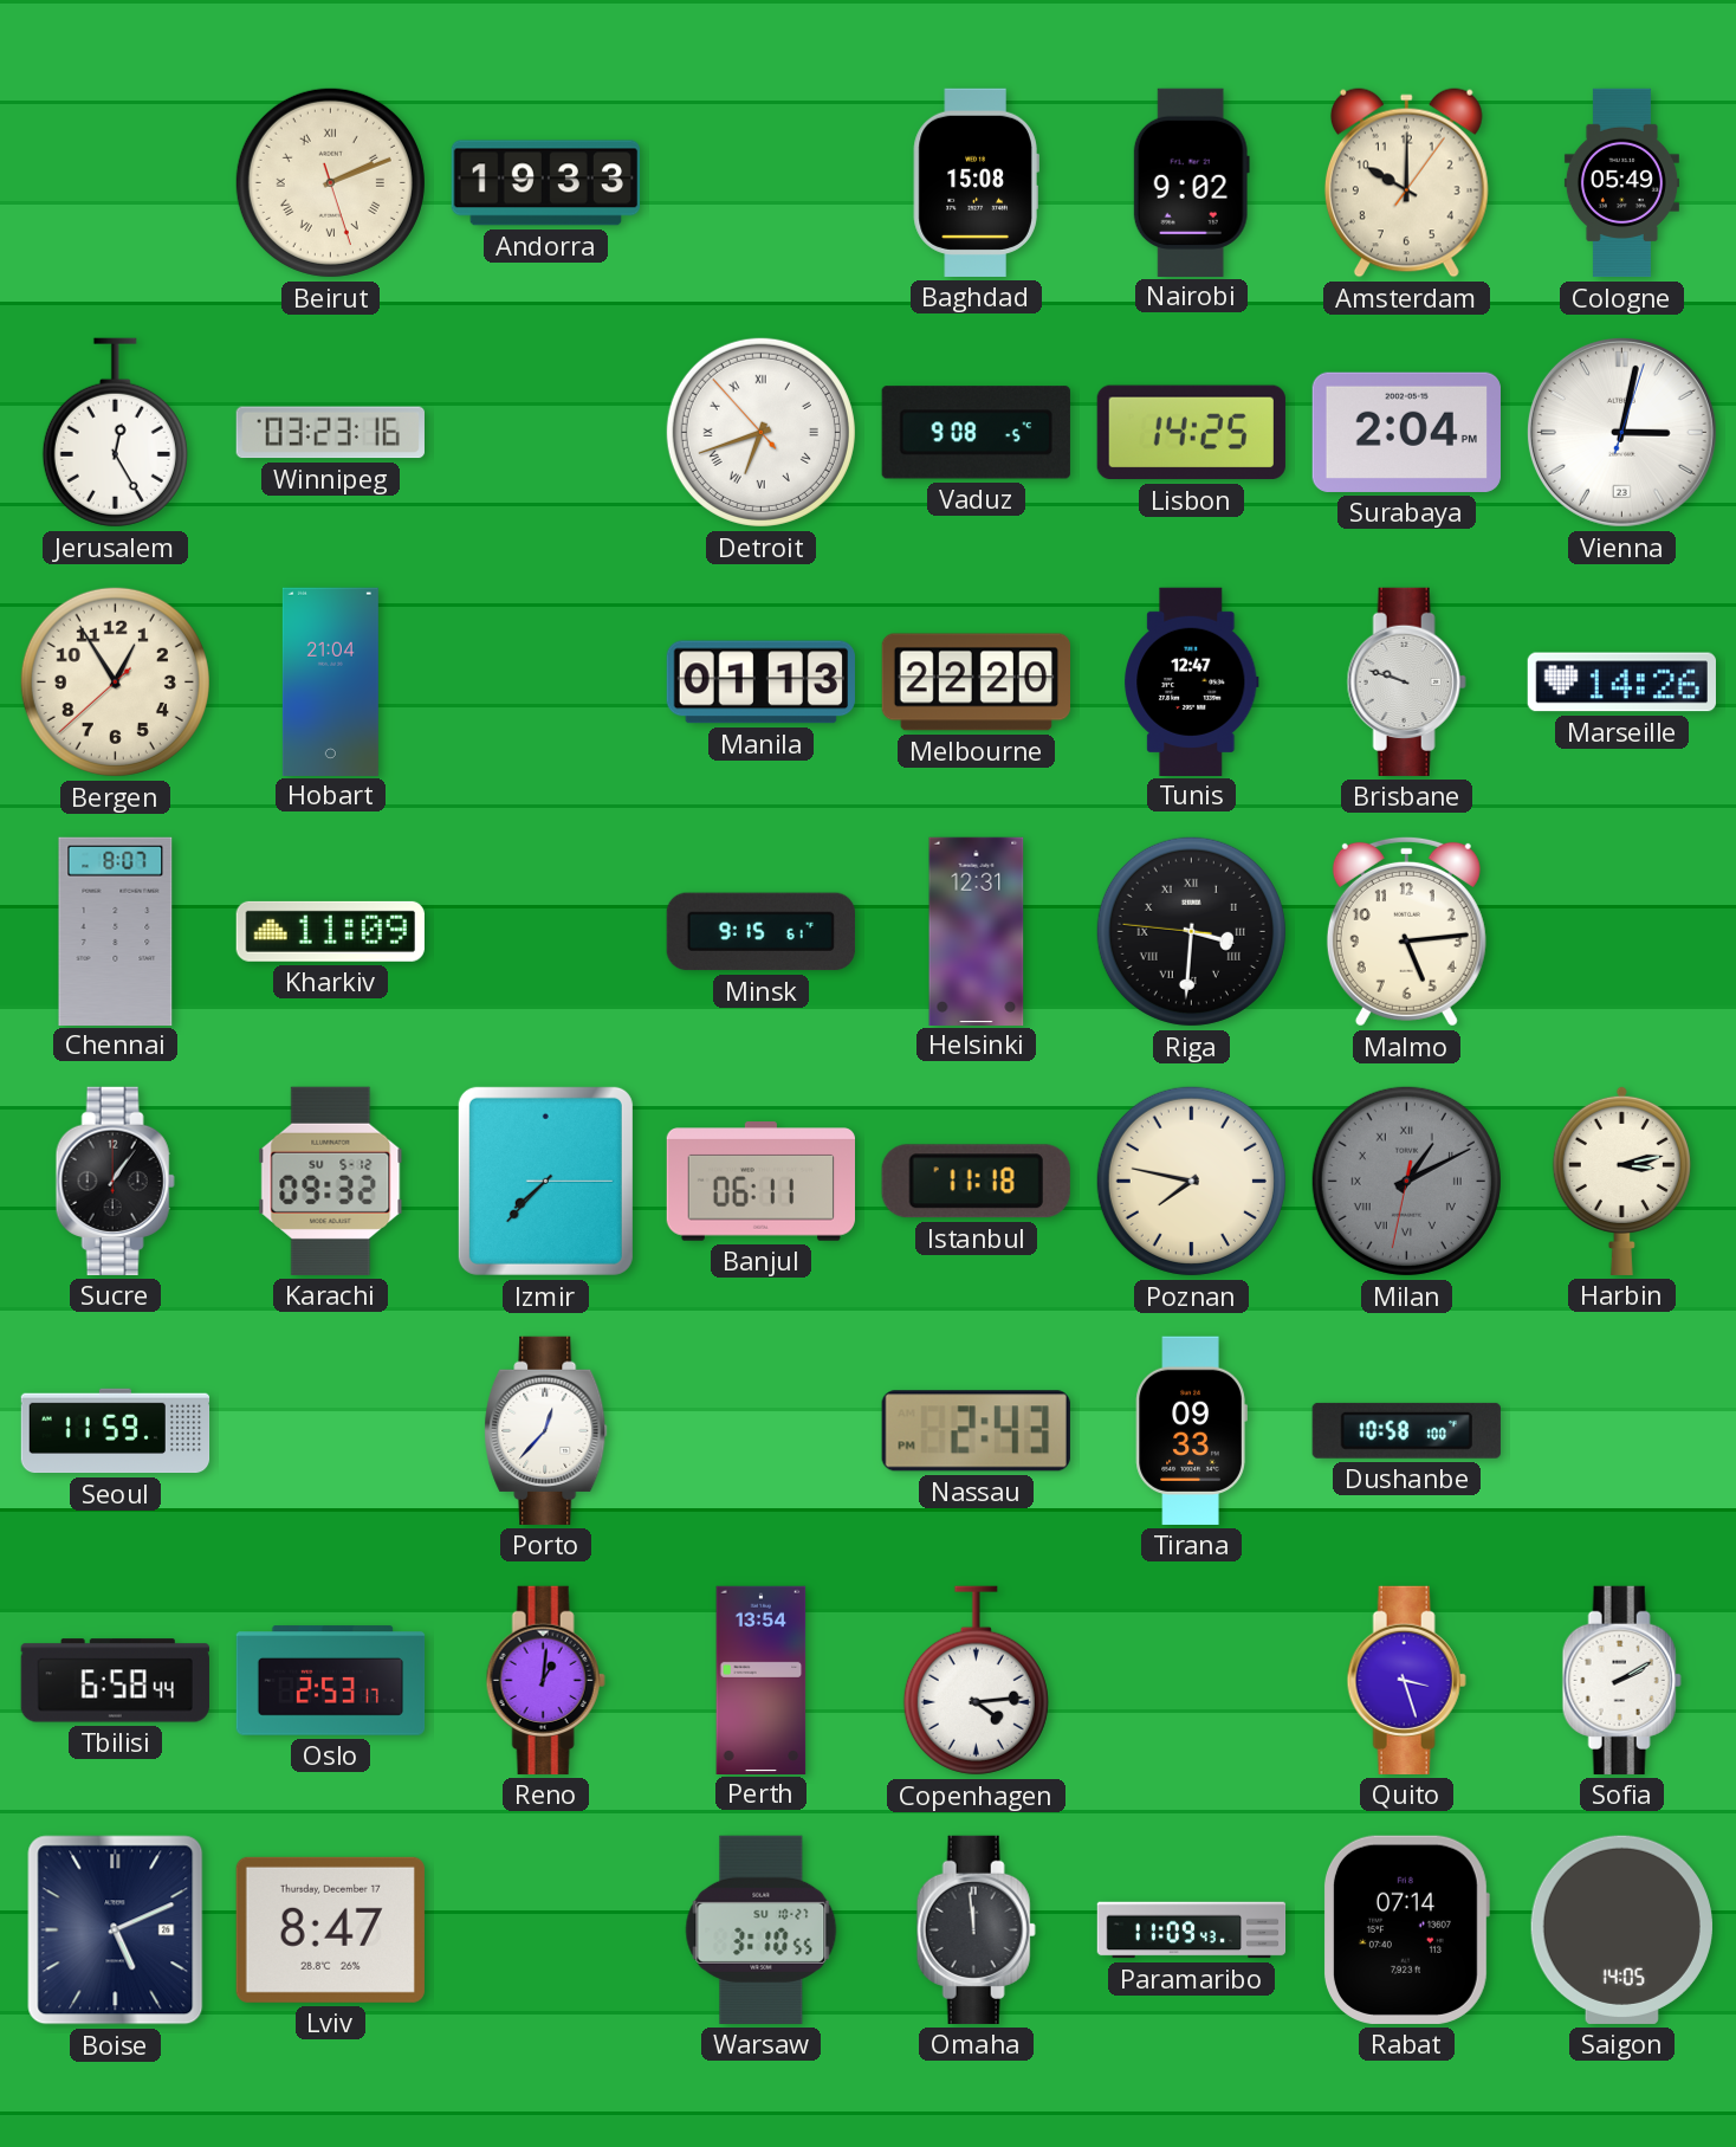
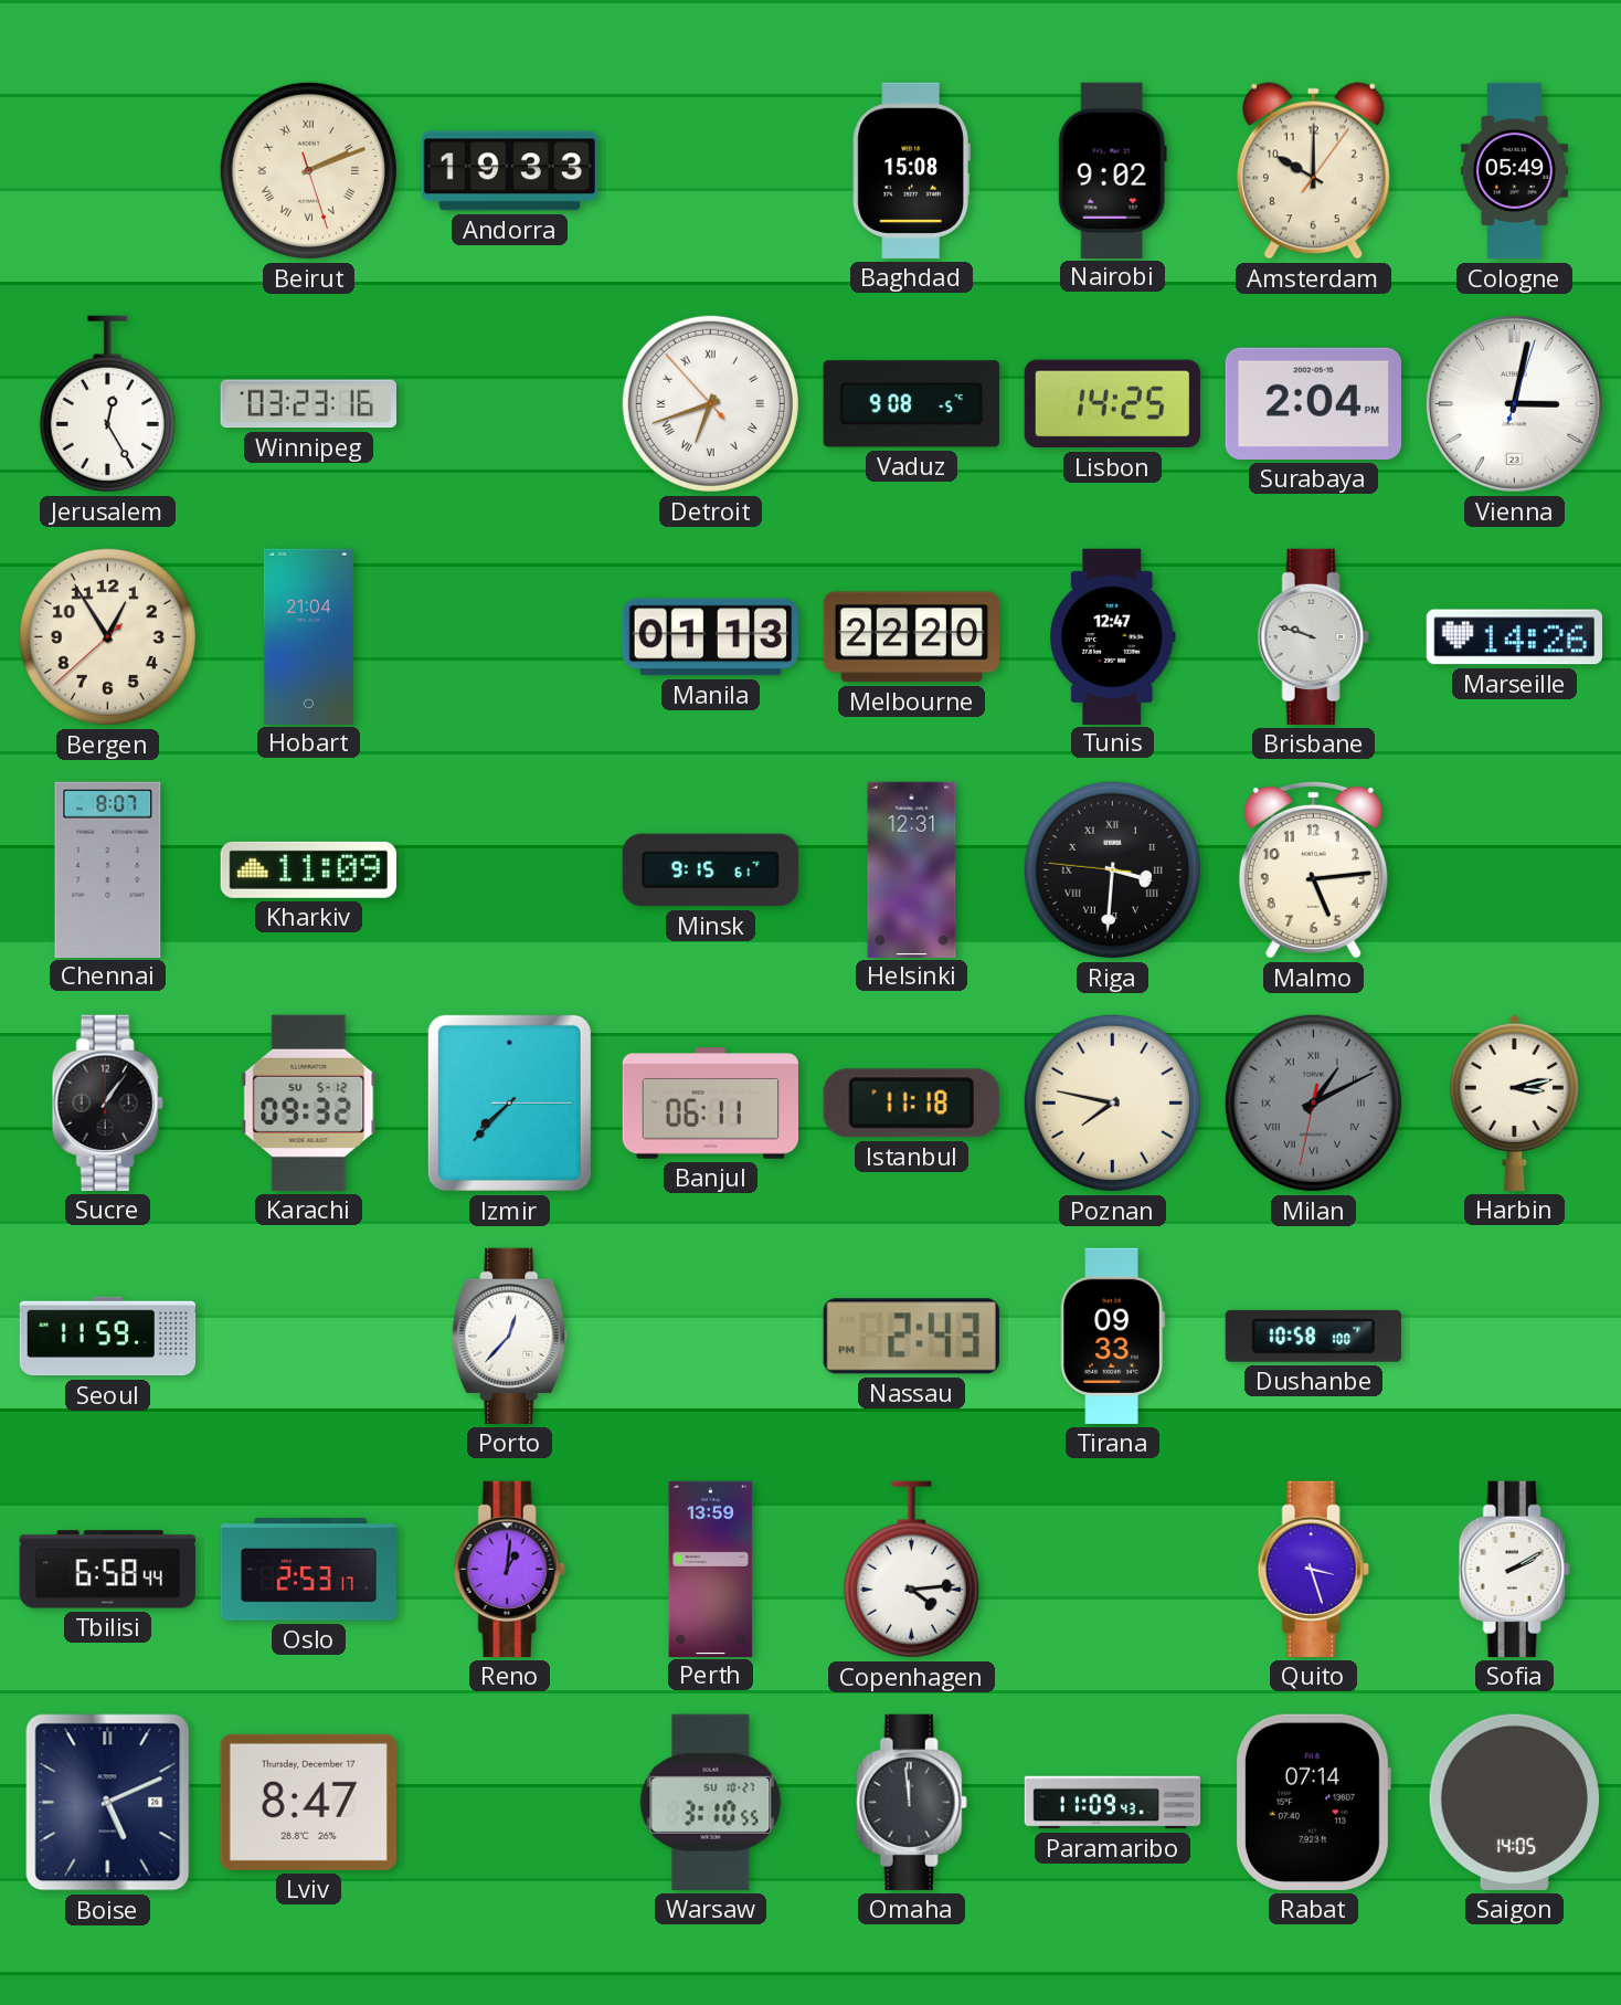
Perth: 13:54 -> 13:59
